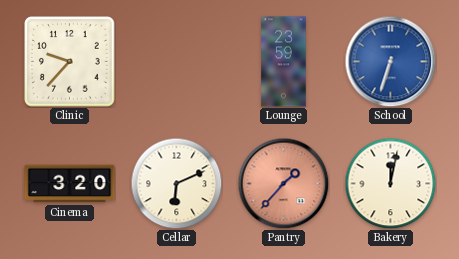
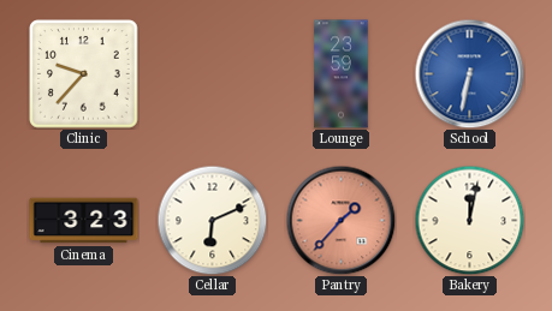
School: 6:33 -> 6:32
Cinema: 3:20 -> 3:23
